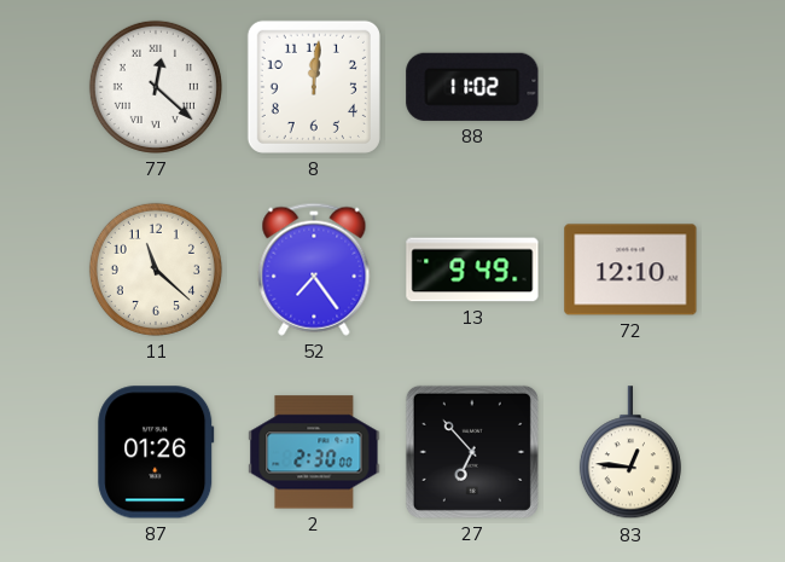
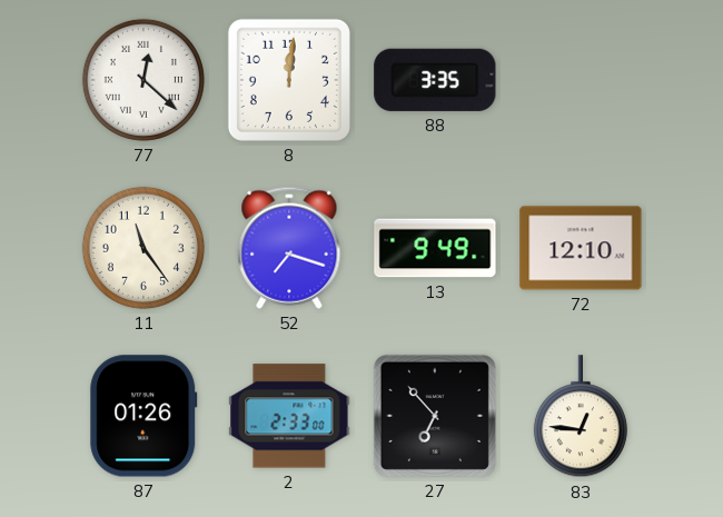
88: 11:02 -> 3:35
11: 11:22 -> 11:24
52: 7:24 -> 7:18
2: 2:30 -> 2:33
